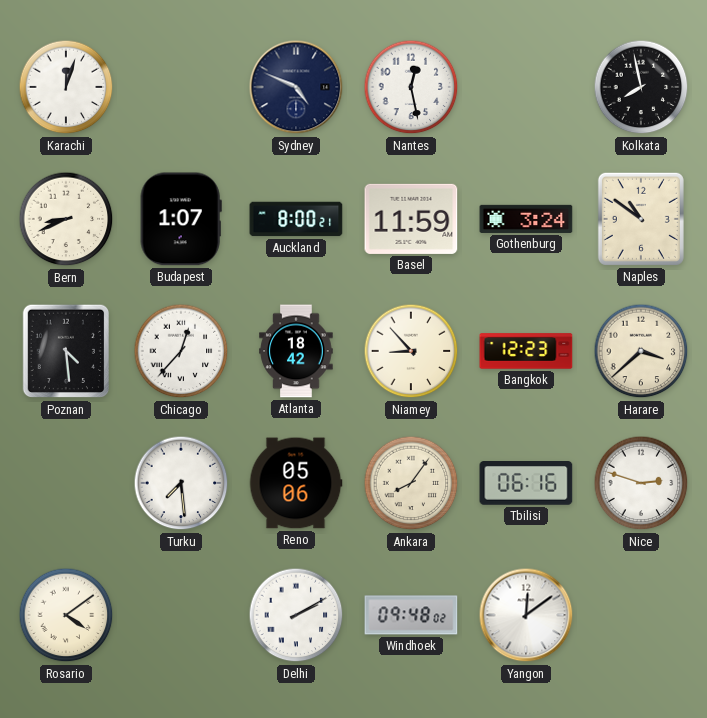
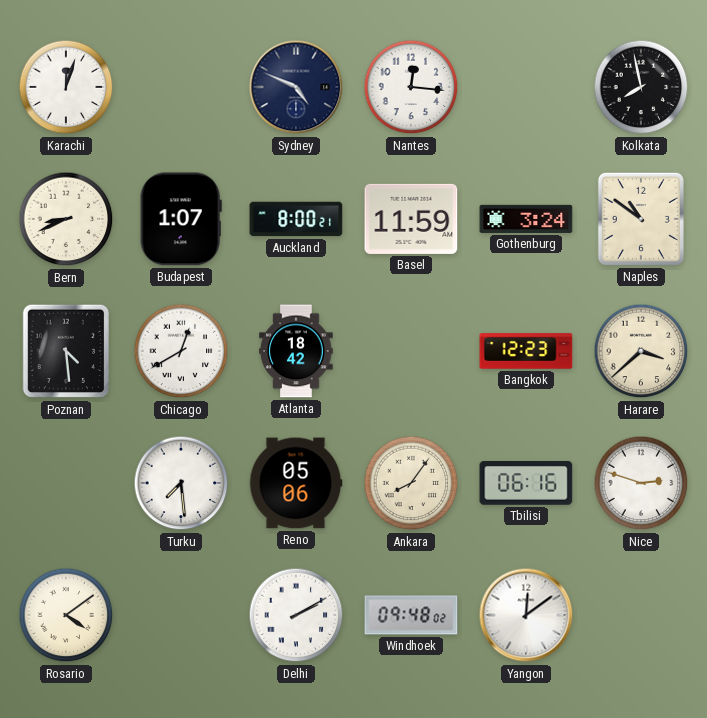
Nantes: 12:28 -> 12:16
Chicago: 12:37 -> 12:40
Niamey: 8:53 -> none
